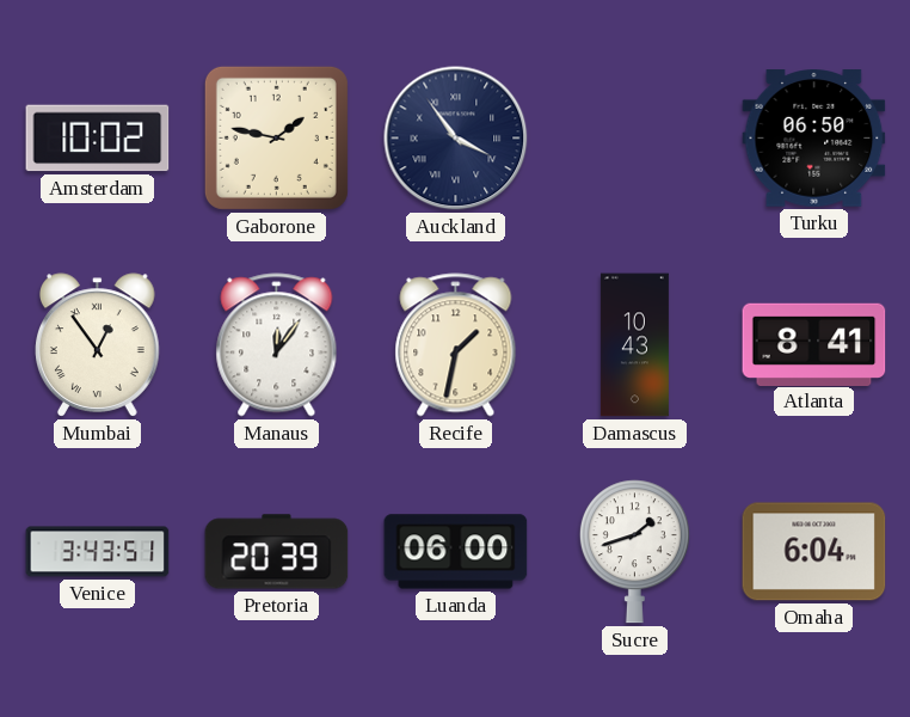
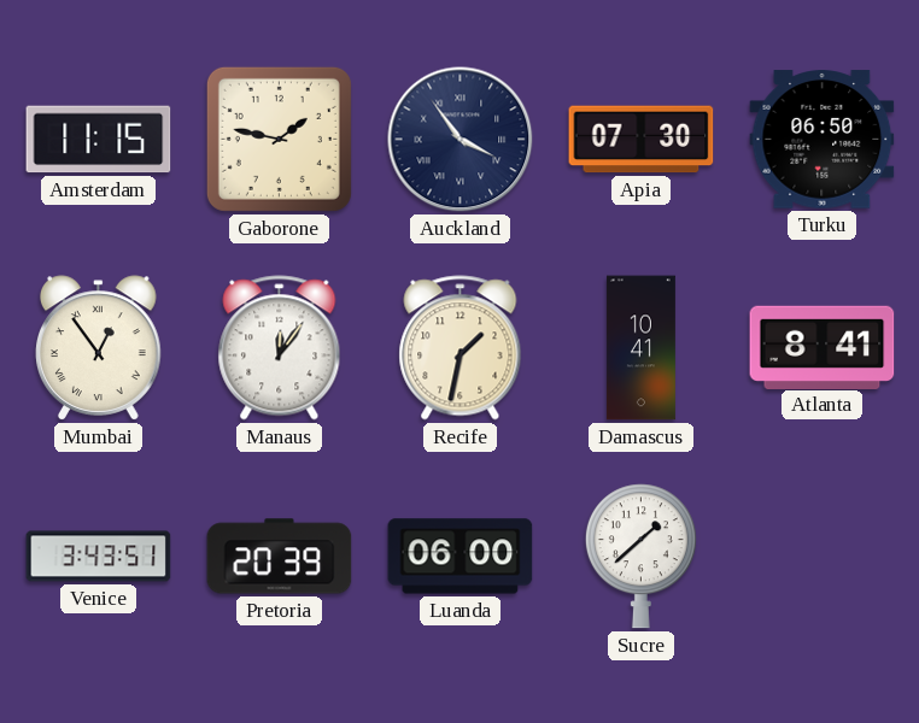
Amsterdam: 10:02 -> 11:15
Apia: none -> 07:30
Damascus: 10:43 -> 10:41
Sucre: 1:42 -> 1:38
Omaha: 6:04 -> none
